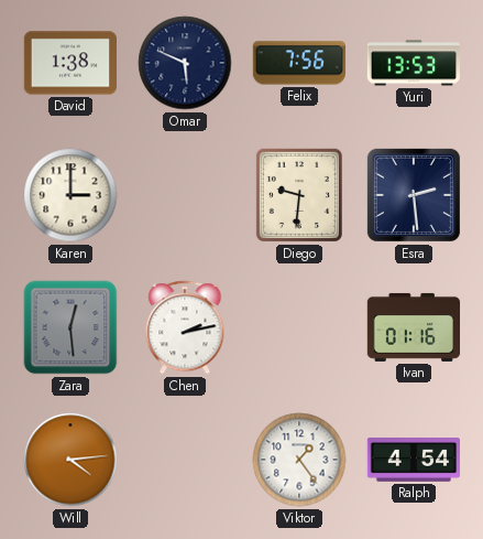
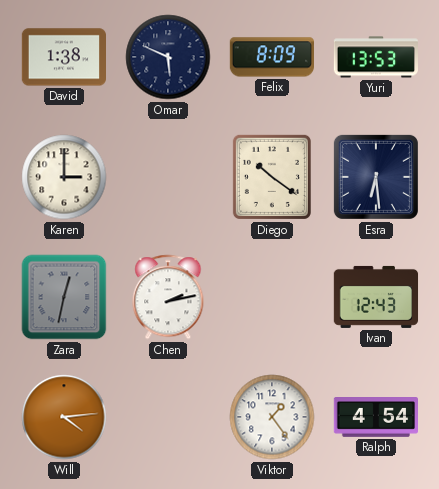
Felix: 7:56 -> 8:09
Diego: 9:31 -> 10:21
Esra: 2:29 -> 6:29
Zara: 12:29 -> 12:32
Ivan: 01:16 -> 12:43
